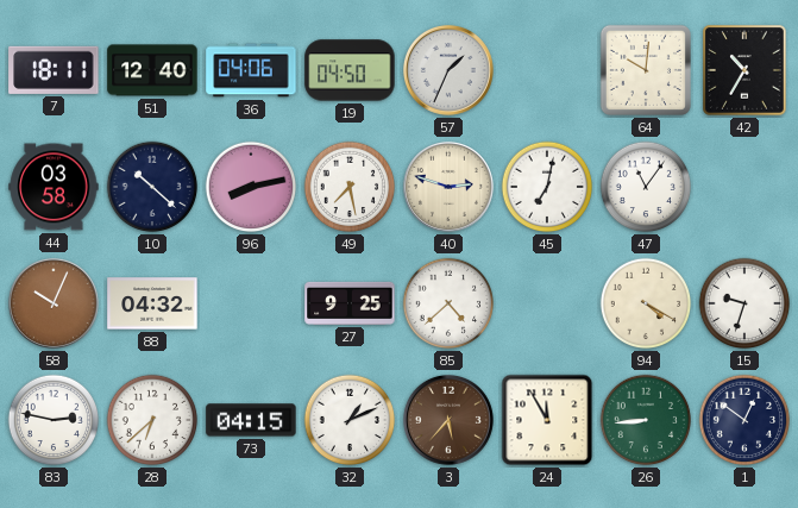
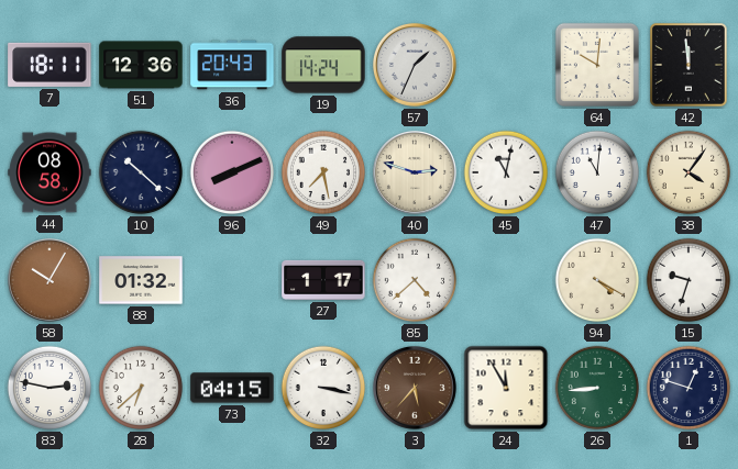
51: 12:40 -> 12:36
36: 04:06 -> 20:43
19: 04:50 -> 14:24
42: 10:35 -> 11:59
44: 03:58 -> 08:58
96: 8:13 -> 8:11
45: 7:02 -> 11:02
47: 11:06 -> 11:01
38: none -> 4:06
58: 10:04 -> 10:05
88: 04:32 -> 01:32
27: 9:25 -> 1:17
32: 1:11 -> 3:17
1: 12:51 -> 12:48
